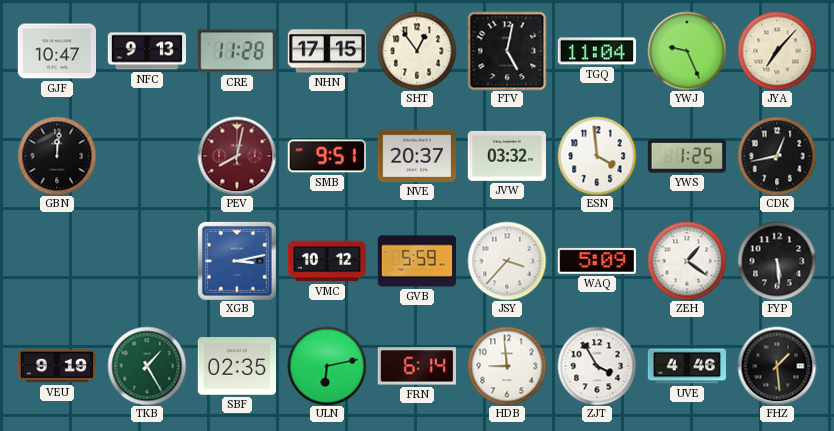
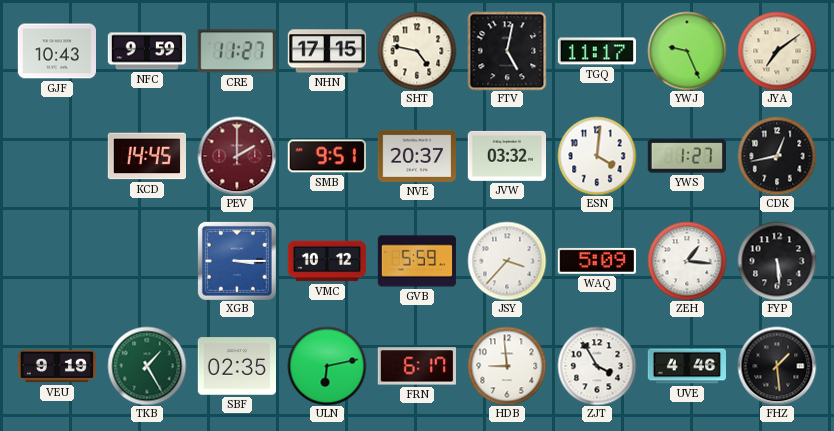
GJF: 10:47 -> 10:43
NFC: 9:13 -> 9:59
CRE: 11:28 -> 11:27
SHT: 12:54 -> 4:47
TGQ: 11:04 -> 11:17
JYA: 7:07 -> 7:09
GBN: 12:01 -> none
KCD: none -> 14:45
PEV: 8:02 -> 2:00
ESN: 3:59 -> 4:01
YWS: 1:25 -> 1:27
XGB: 3:13 -> 3:15
ZEH: 1:21 -> 1:16
FRN: 6:14 -> 6:17
